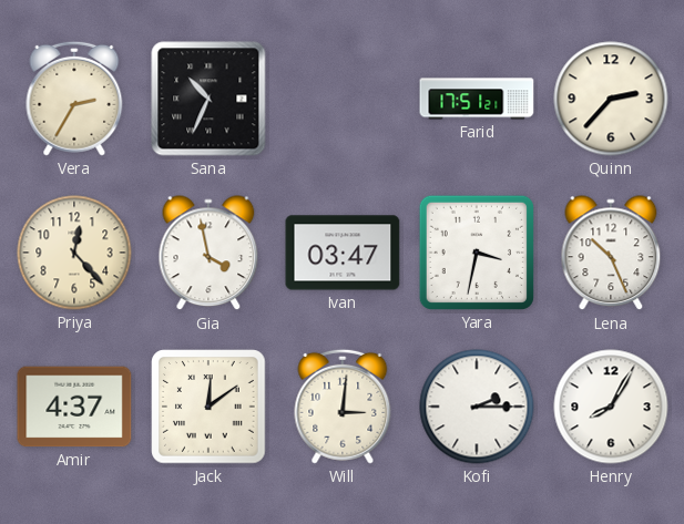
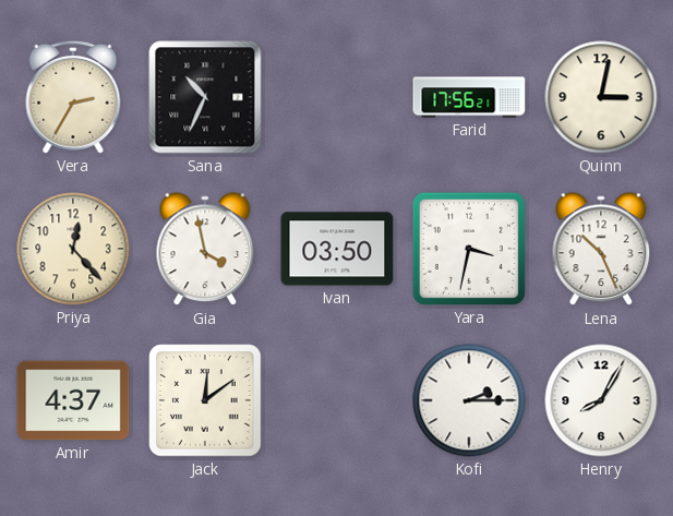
Farid: 17:51 -> 17:56
Quinn: 2:37 -> 3:02
Ivan: 03:47 -> 03:50
Will: 3:01 -> none
